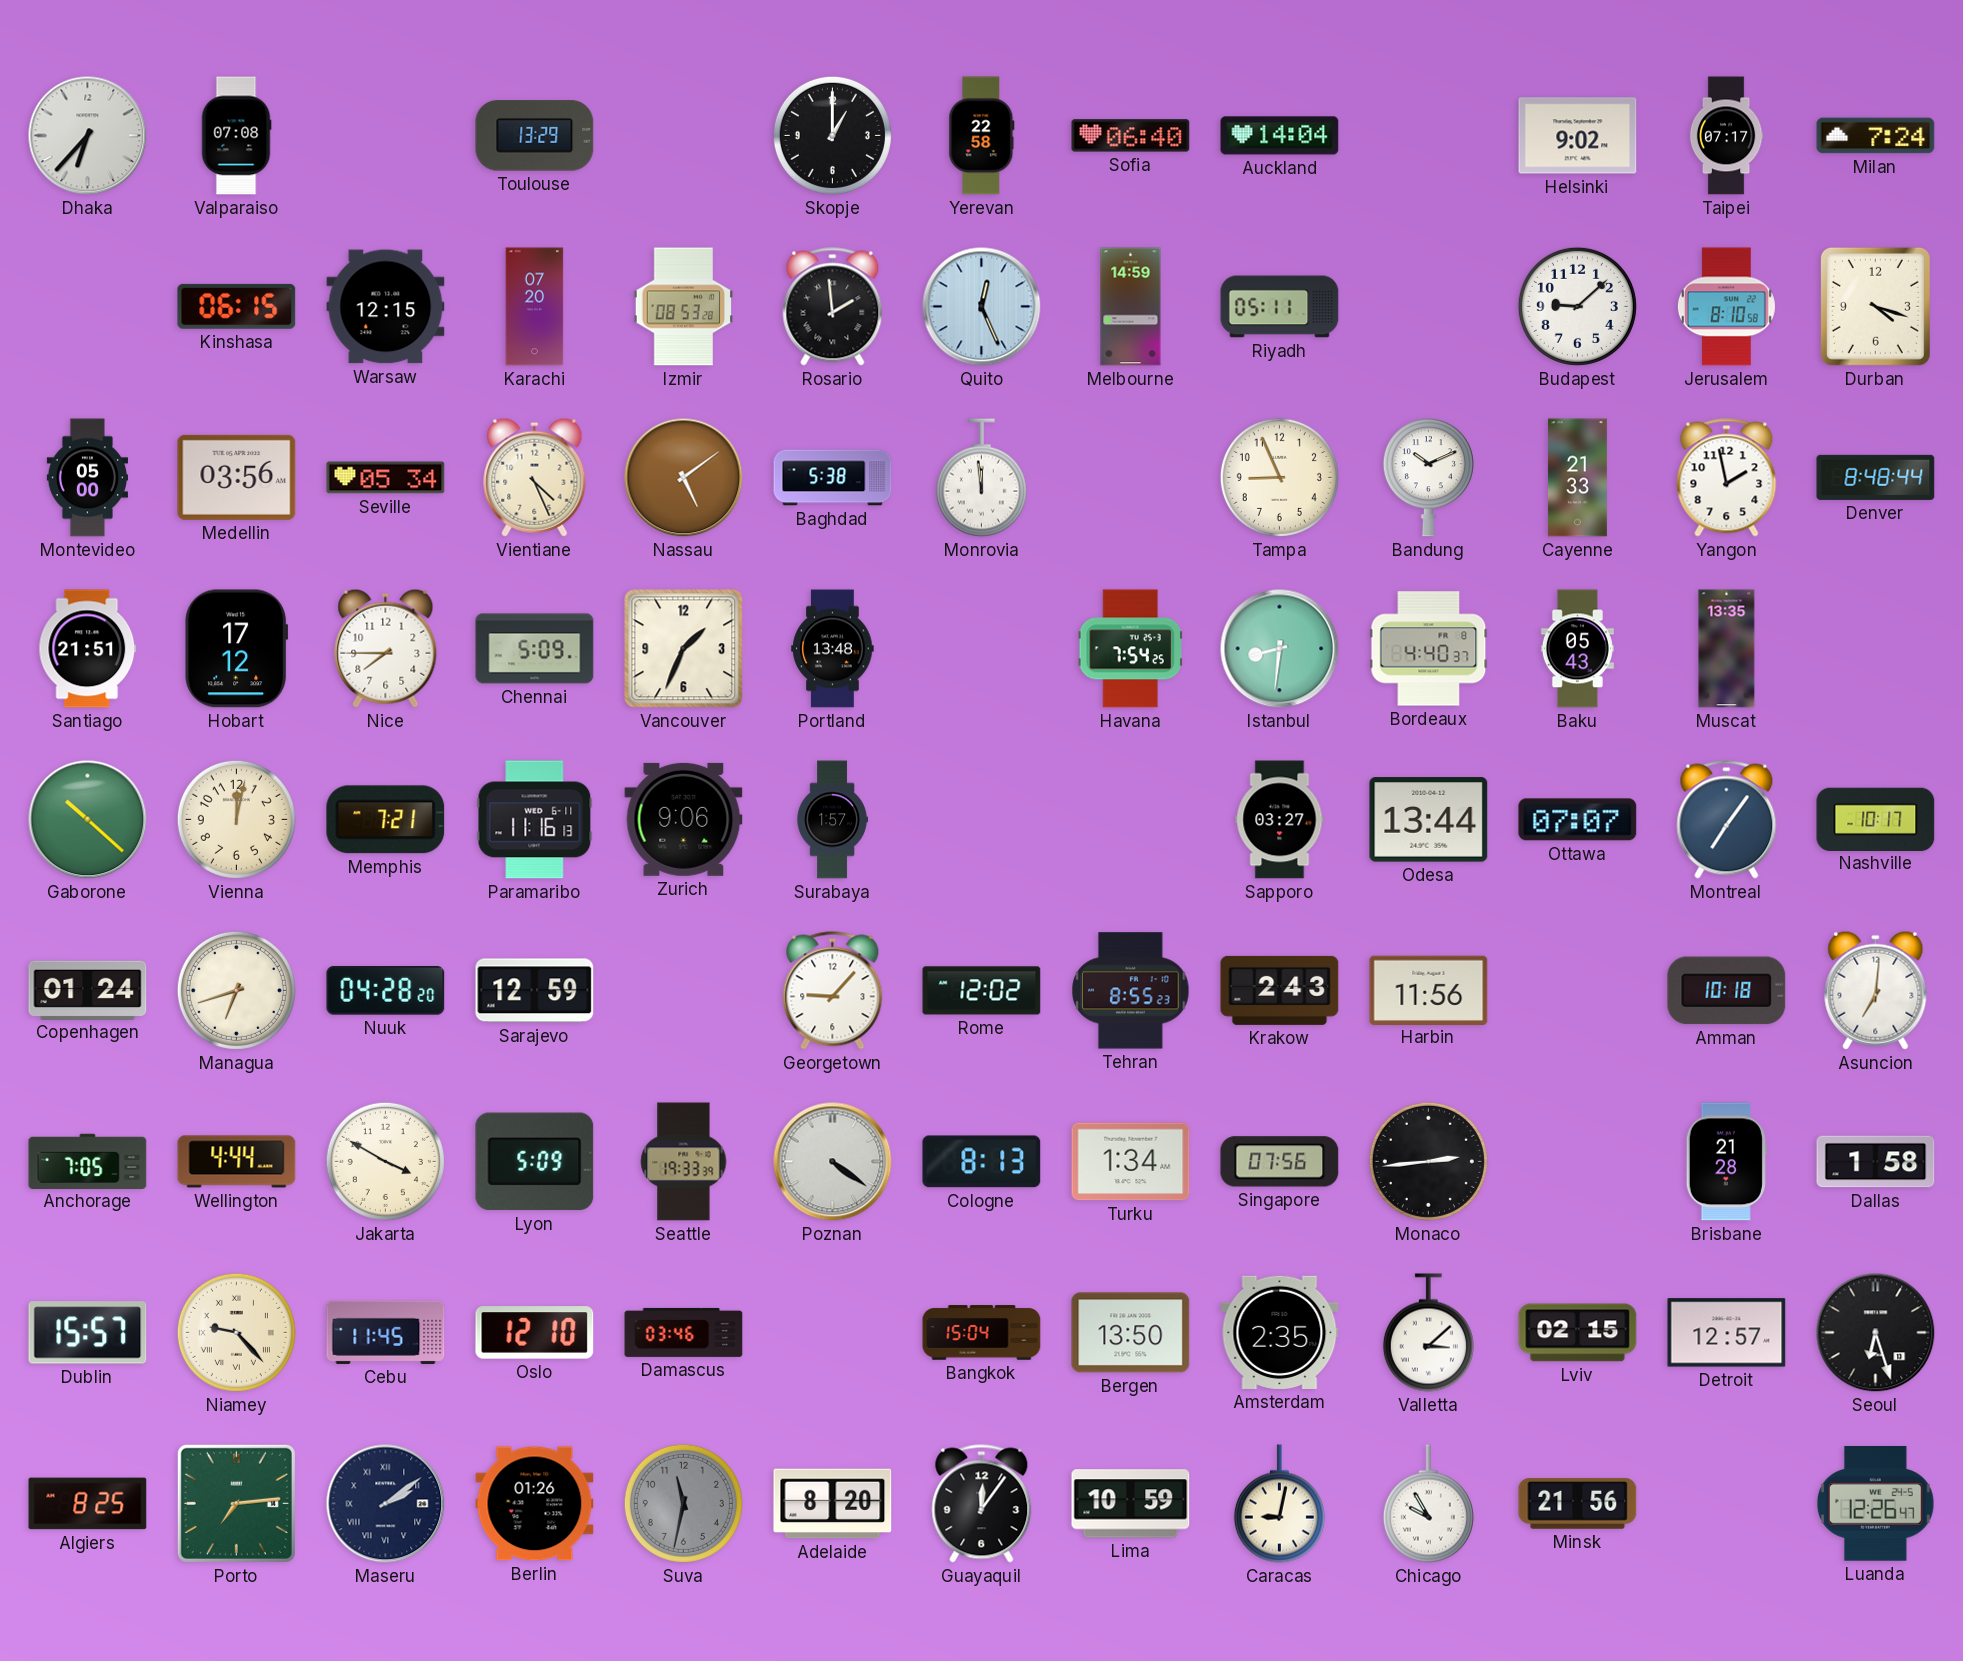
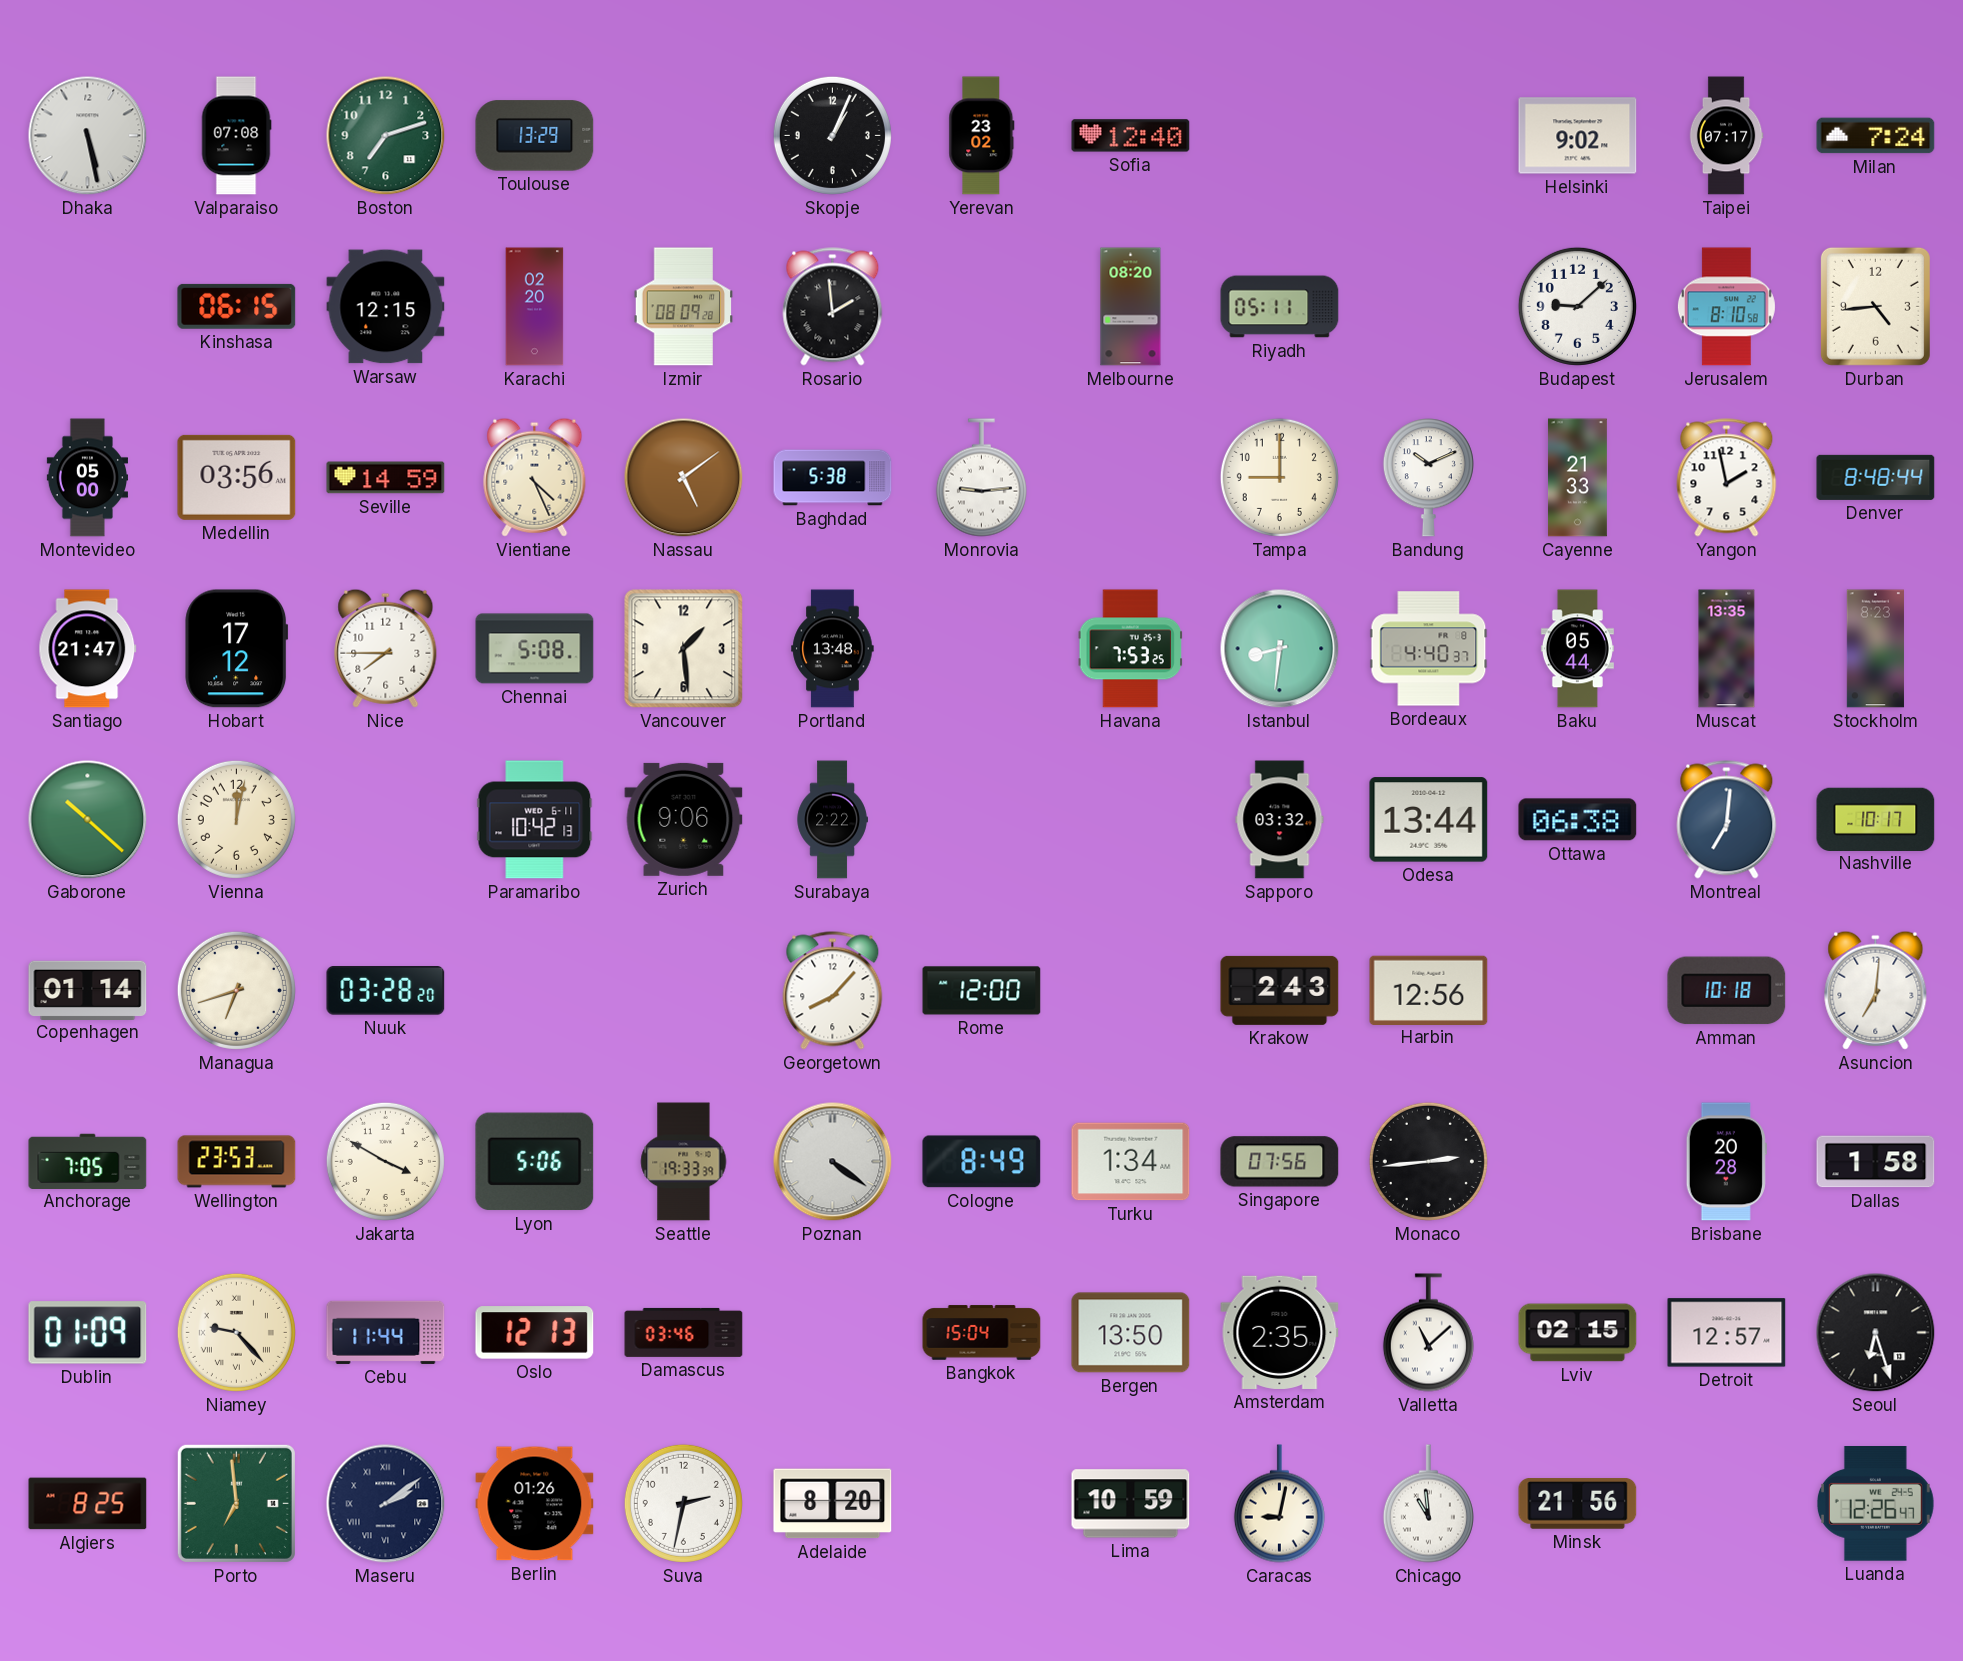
Dhaka: 6:37 -> 5:28
Boston: none -> 7:12
Skopje: 1:00 -> 1:04
Yerevan: 22:58 -> 23:02
Sofia: 06:40 -> 12:40
Auckland: 14:04 -> none
Karachi: 07:20 -> 02:20
Izmir: 08:53 -> 08:09
Quito: 12:26 -> none
Melbourne: 14:59 -> 08:20
Durban: 4:18 -> 4:44
Seville: 05:34 -> 14:59
Monrovia: 11:59 -> 9:14
Tampa: 8:56 -> 9:00
Santiago: 21:51 -> 21:47
Chennai: 5:09 -> 5:08
Vancouver: 1:34 -> 1:29
Havana: 7:54 -> 7:53
Baku: 05:43 -> 05:44
Stockholm: none -> 8:23
Memphis: 7:21 -> none
Paramaribo: 11:16 -> 10:42
Surabaya: 1:57 -> 2:22
Sapporo: 03:27 -> 03:32
Ottawa: 07:07 -> 06:38
Montreal: 7:06 -> 7:01
Copenhagen: 01:24 -> 01:14
Nuuk: 04:28 -> 03:28
Sarajevo: 12:59 -> none
Georgetown: 9:07 -> 8:07
Rome: 12:02 -> 12:00
Tehran: 8:55 -> none
Harbin: 11:56 -> 12:56
Wellington: 4:44 -> 23:53
Lyon: 5:09 -> 5:06
Cologne: 8:13 -> 8:49
Brisbane: 21:28 -> 20:28
Dublin: 15:57 -> 01:09
Cebu: 11:45 -> 11:44
Oslo: 12:10 -> 12:13
Valletta: 3:08 -> 11:08
Porto: 7:14 -> 6:59
Suva: 11:32 -> 2:32
Suva dial: grey -> white
Guayaquil: 12:06 -> none
Chicago: 9:55 -> 10:59
